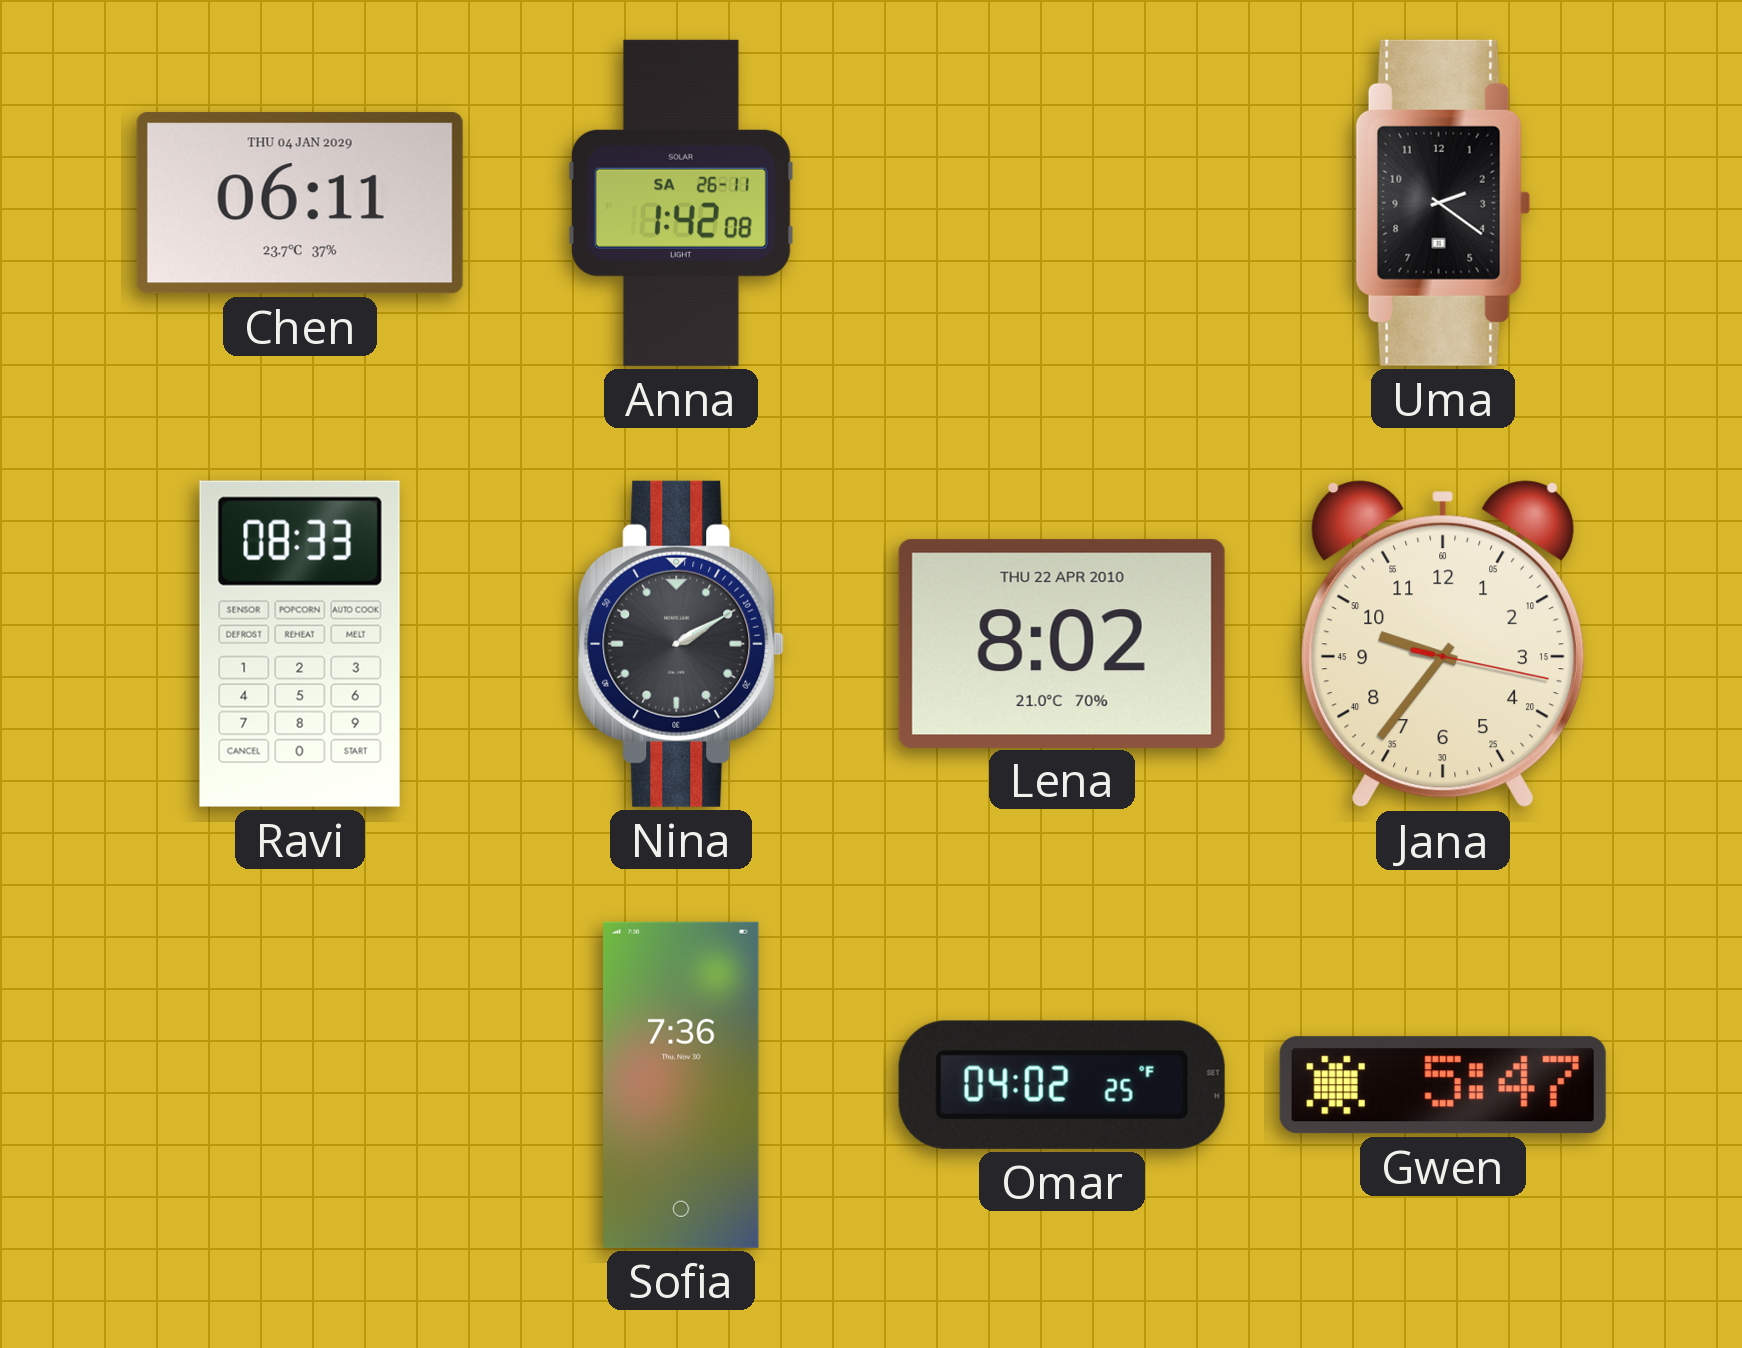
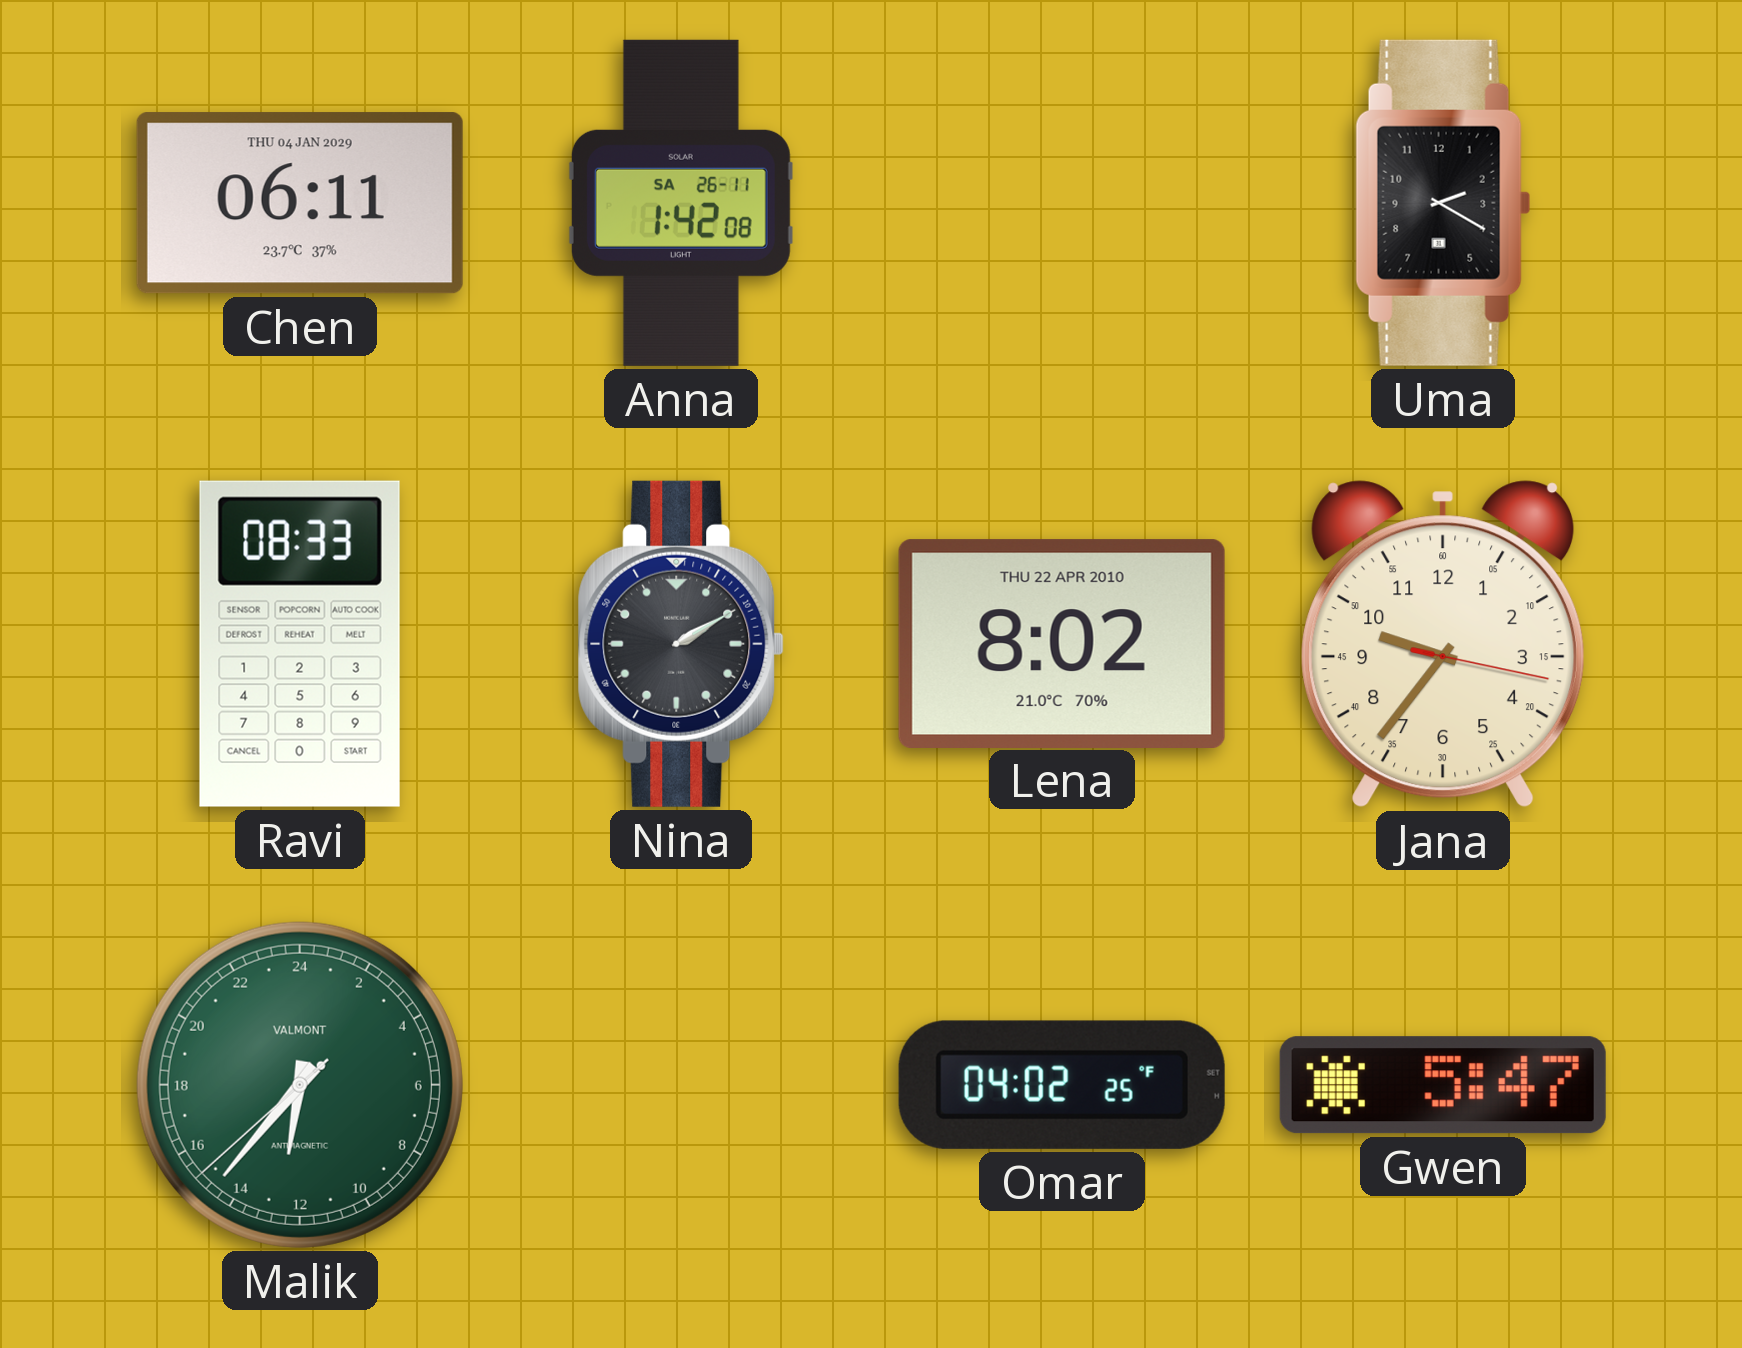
Uma: 2:21 -> 2:20
Malik: none -> 12:36
Sofia: 7:36 -> none
